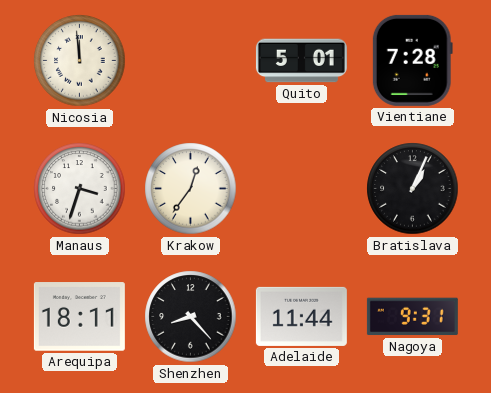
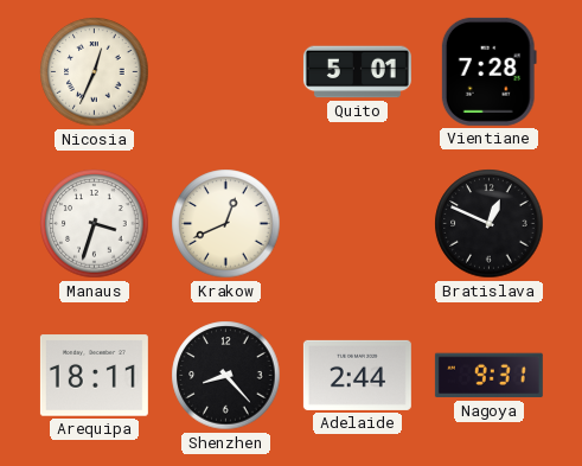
Nicosia: 11:59 -> 12:34
Krakow: 12:36 -> 12:41
Bratislava: 1:04 -> 12:49
Adelaide: 11:44 -> 2:44
